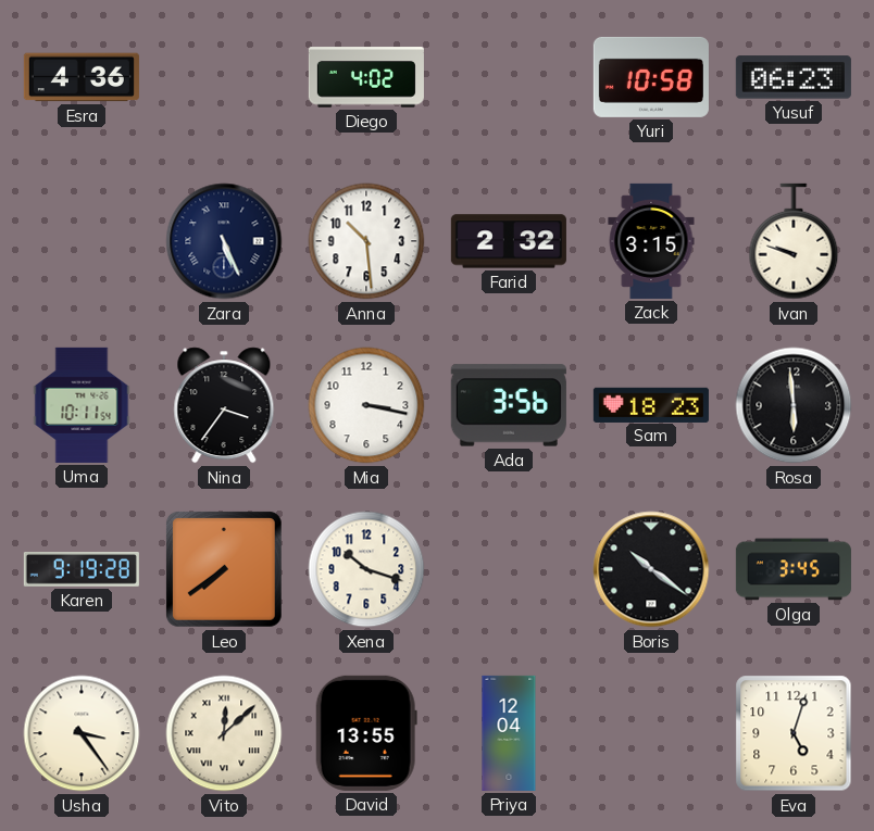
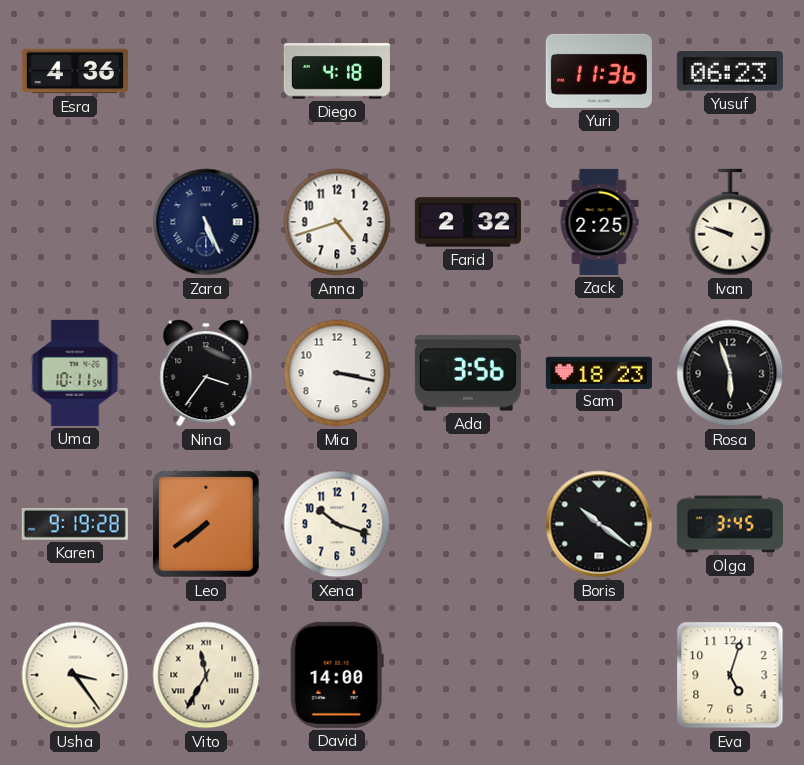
Diego: 4:02 -> 4:18
Yuri: 10:58 -> 11:36
Anna: 10:29 -> 4:42
Zack: 3:15 -> 2:25
Rosa: 5:59 -> 5:57
Vito: 12:08 -> 11:35
David: 13:55 -> 14:00
Priya: 12:04 -> none
